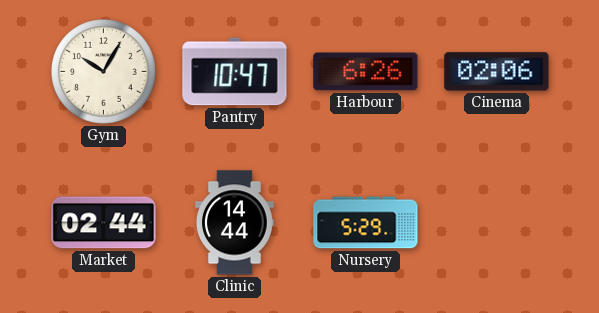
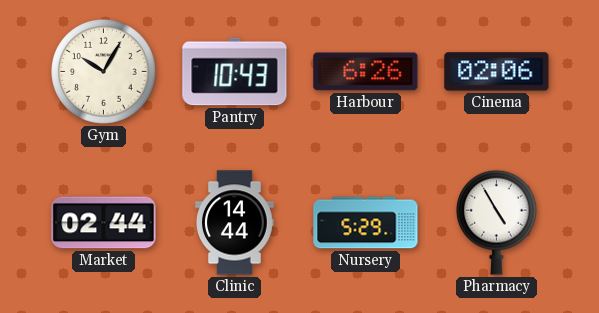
Pantry: 10:47 -> 10:43
Pharmacy: none -> 4:55
